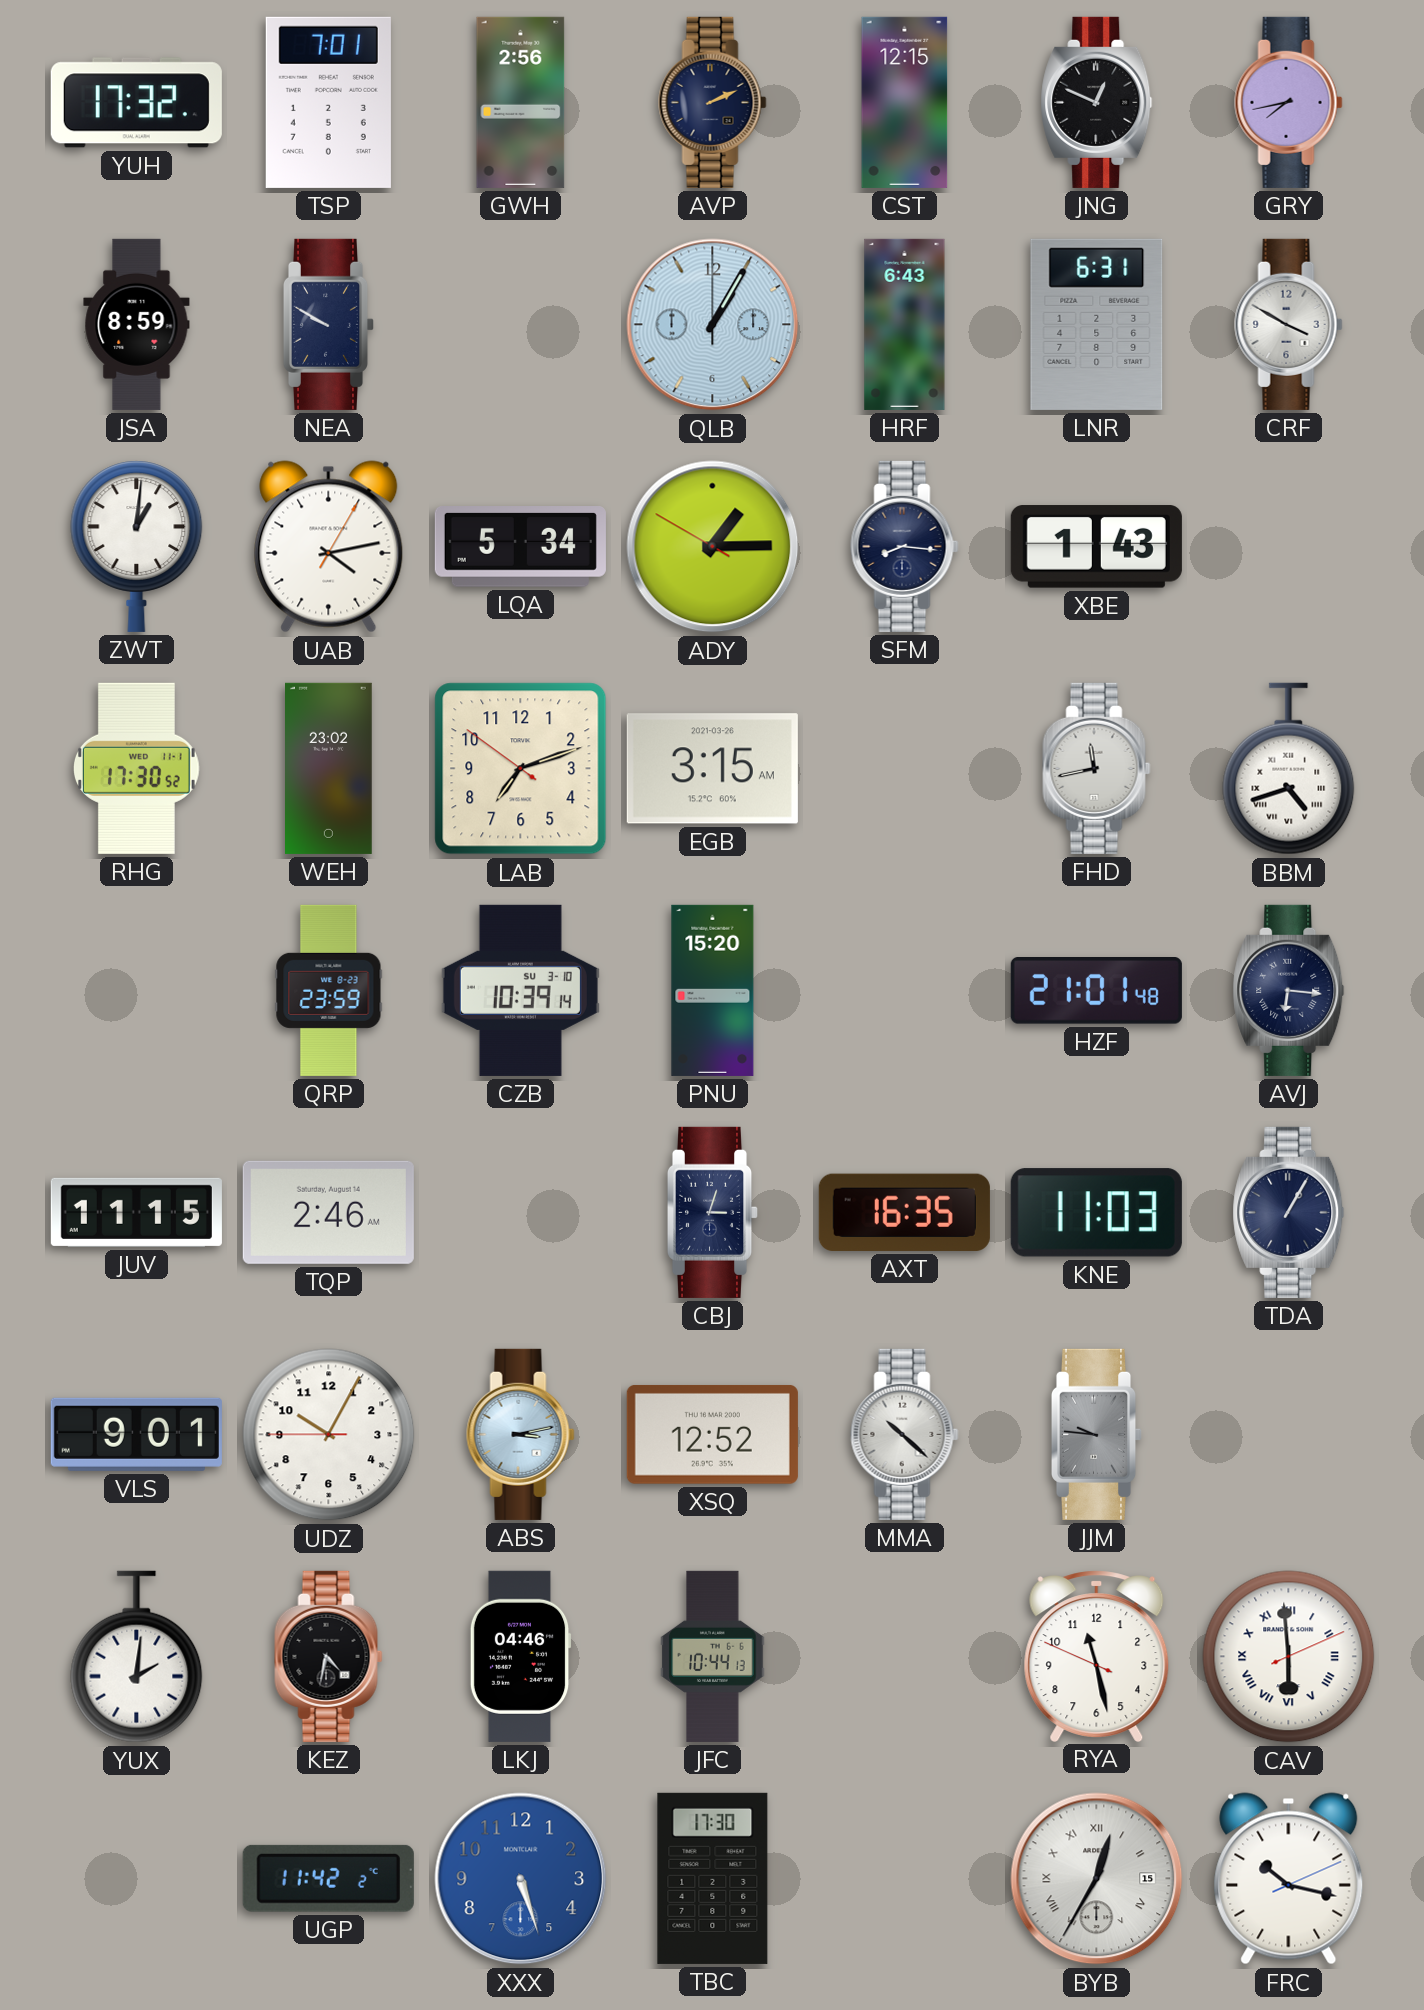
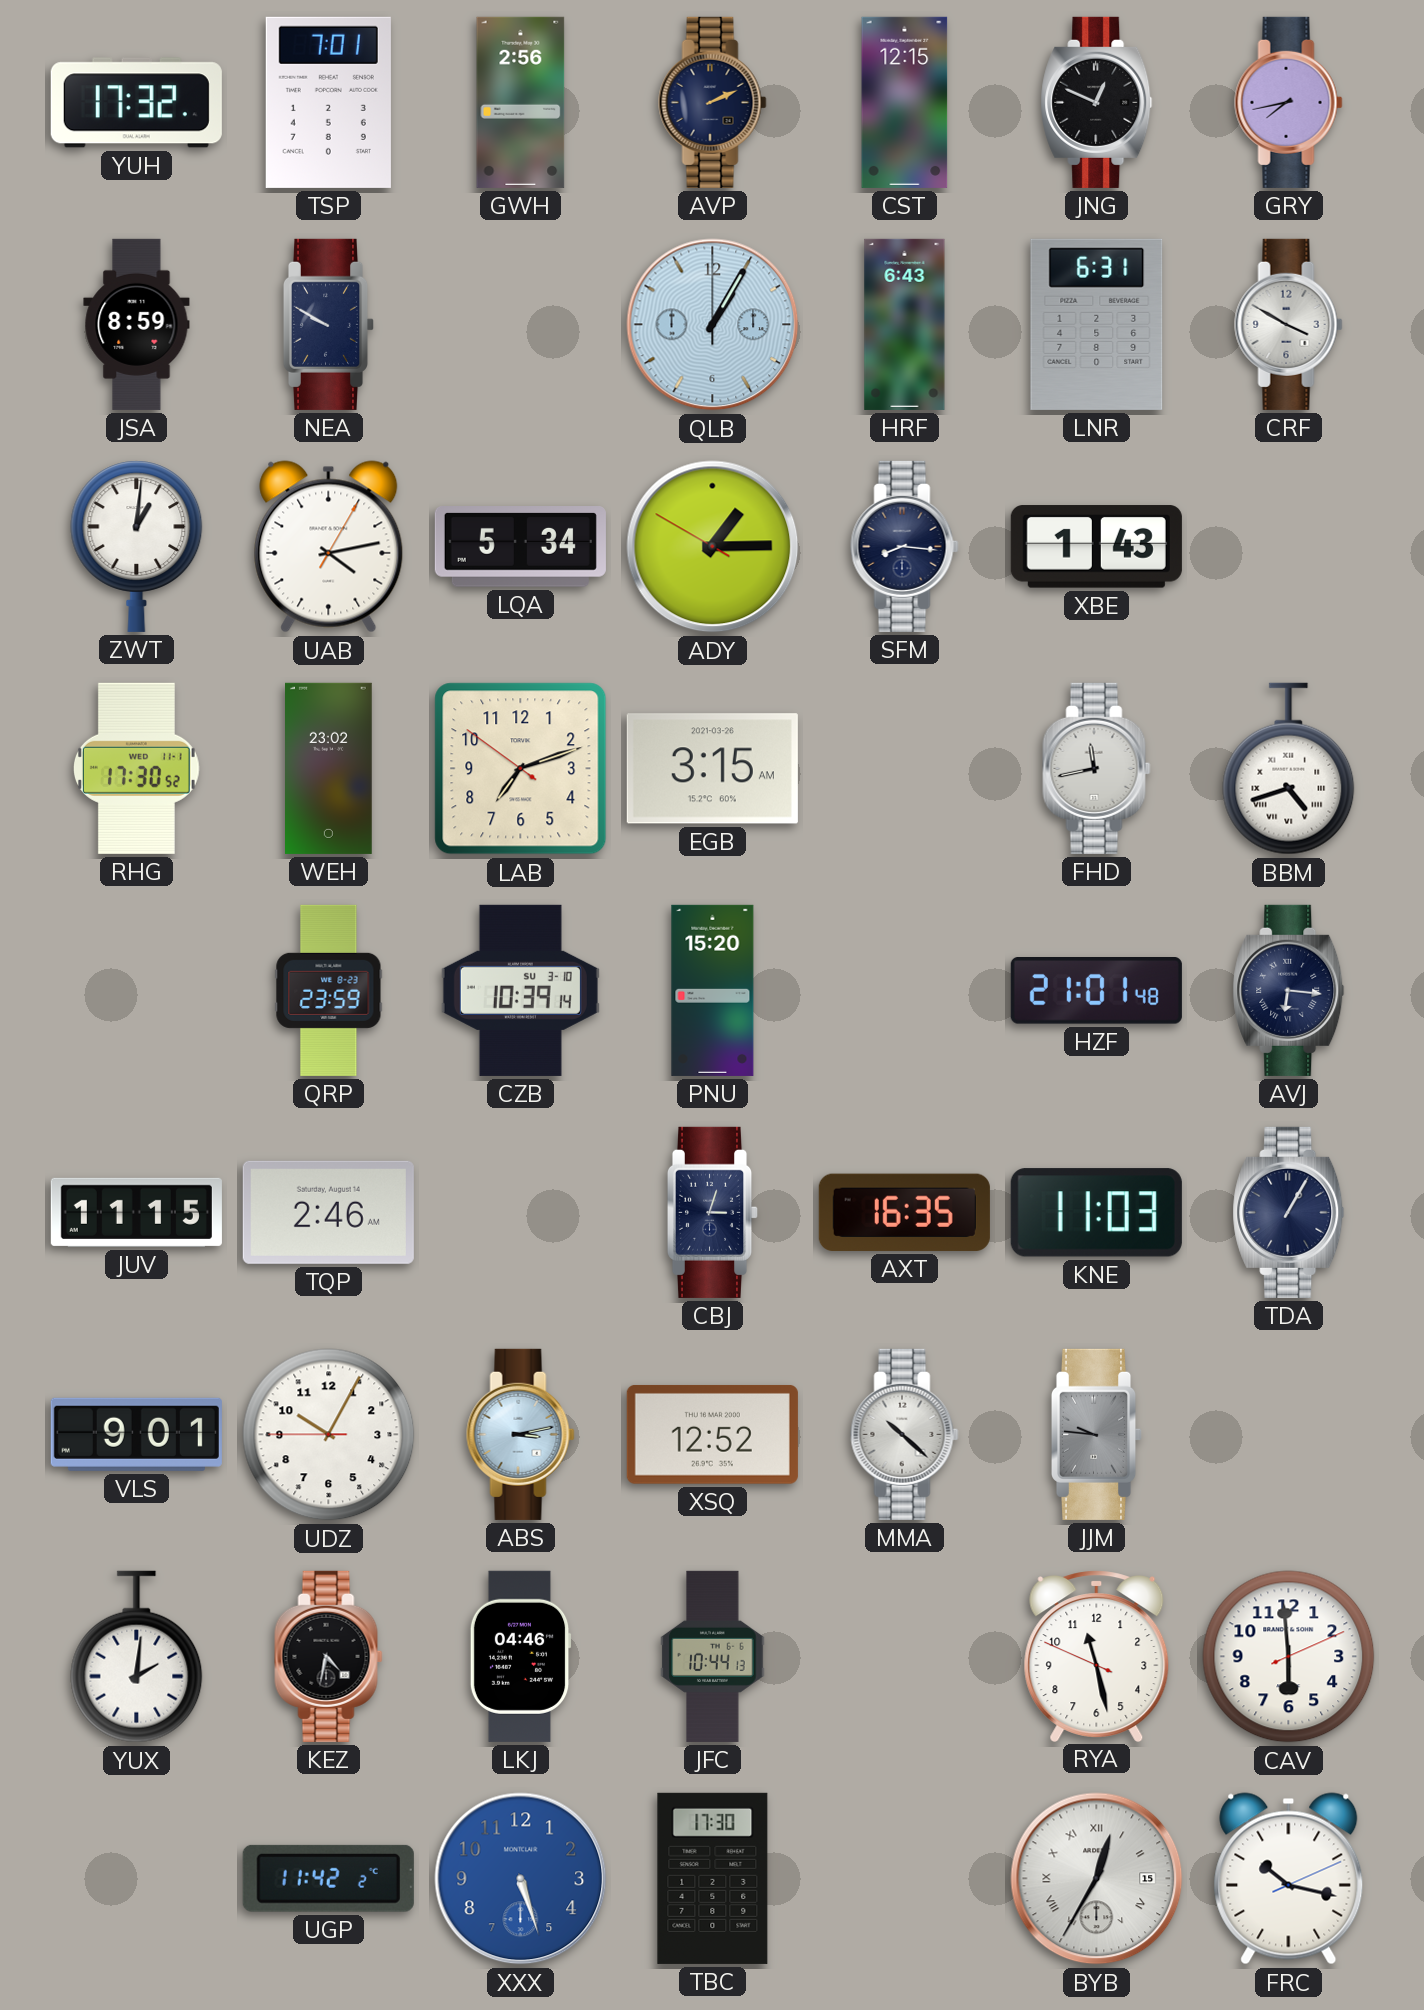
CAV numerals: Roman -> Arabic
